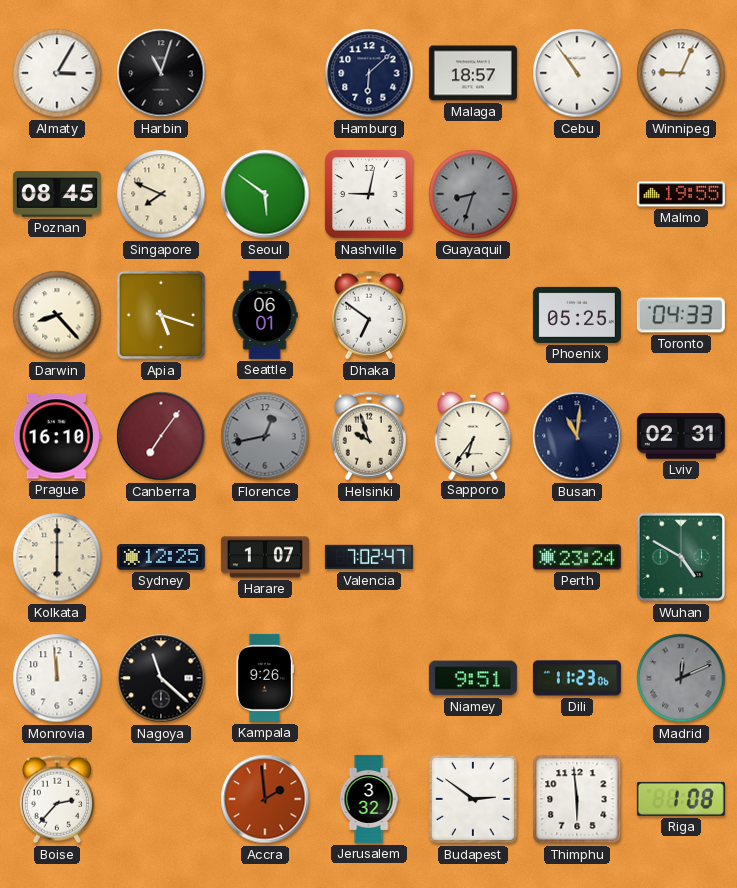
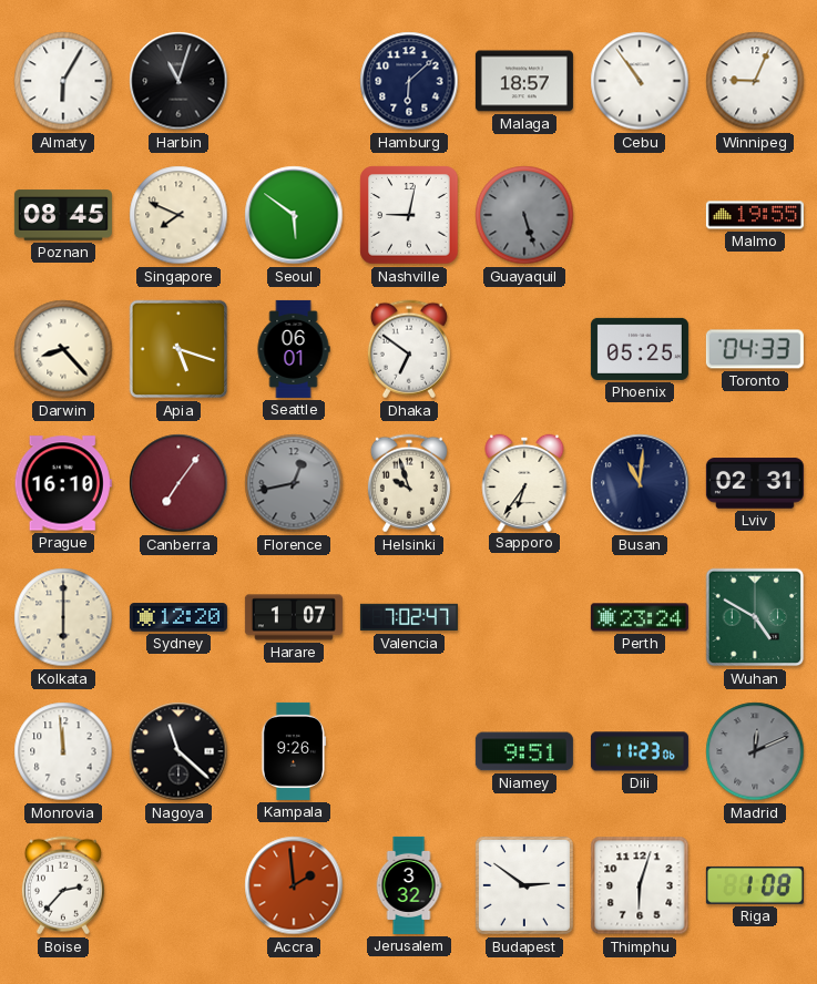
Almaty: 3:05 -> 6:05
Guayaquil: 8:33 -> 5:27
Sydney: 12:25 -> 12:20
Thimphu: 5:59 -> 6:03
